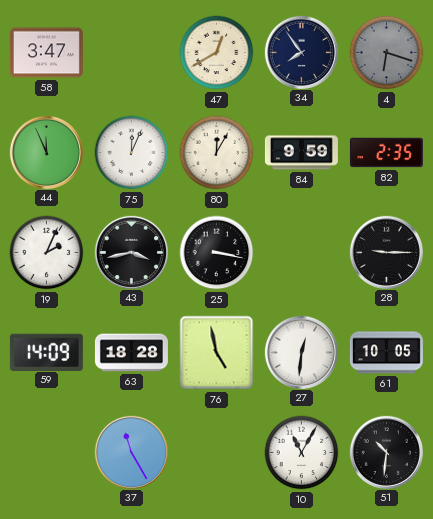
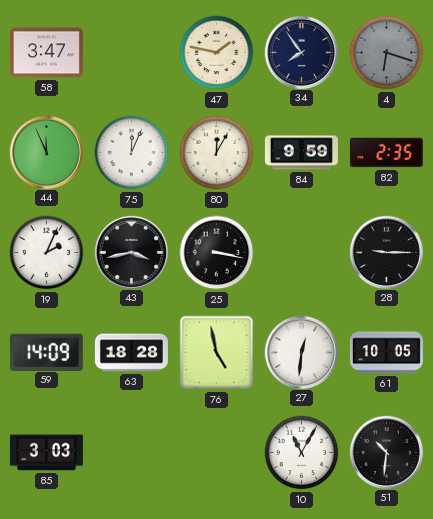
47: 12:40 -> 1:47
85: none -> 3:03
37: 11:25 -> none
